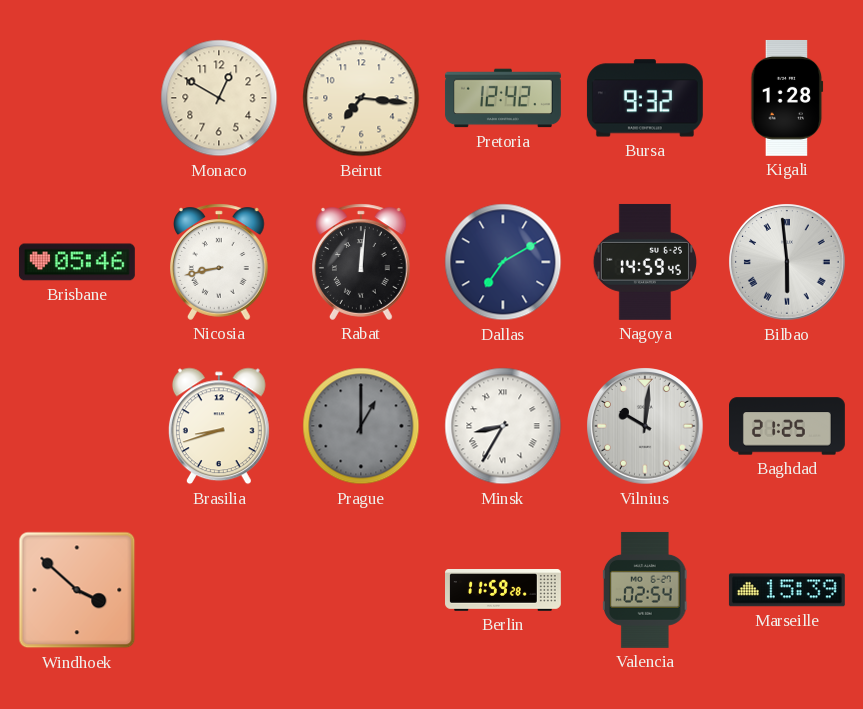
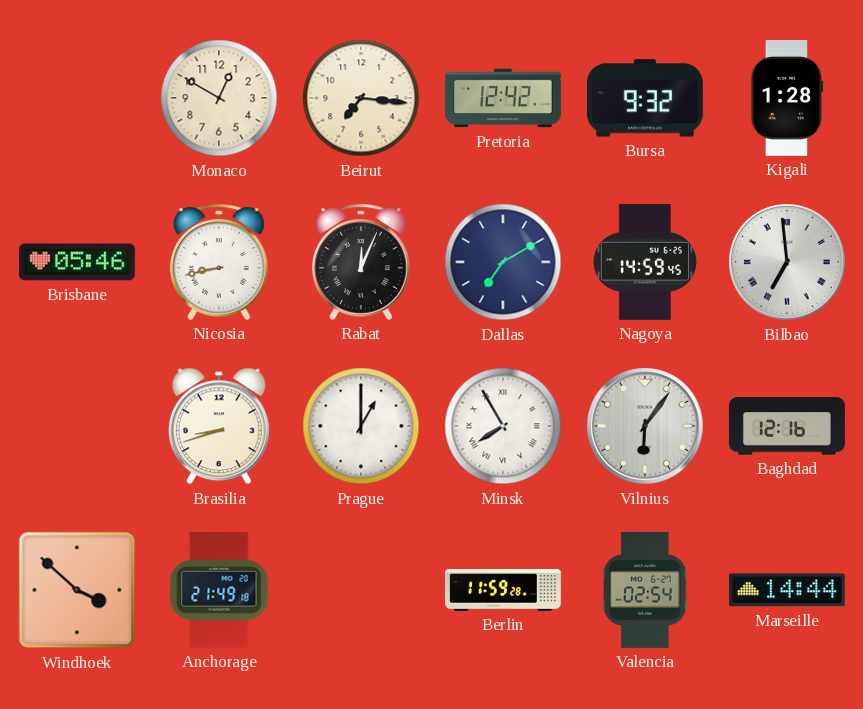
Rabat: 12:01 -> 12:04
Bilbao: 5:59 -> 6:59
Prague dial: grey -> white
Minsk: 8:35 -> 7:55
Vilnius: 10:01 -> 6:06
Baghdad: 21:25 -> 12:16
Anchorage: none -> 21:49
Marseille: 15:39 -> 14:44
